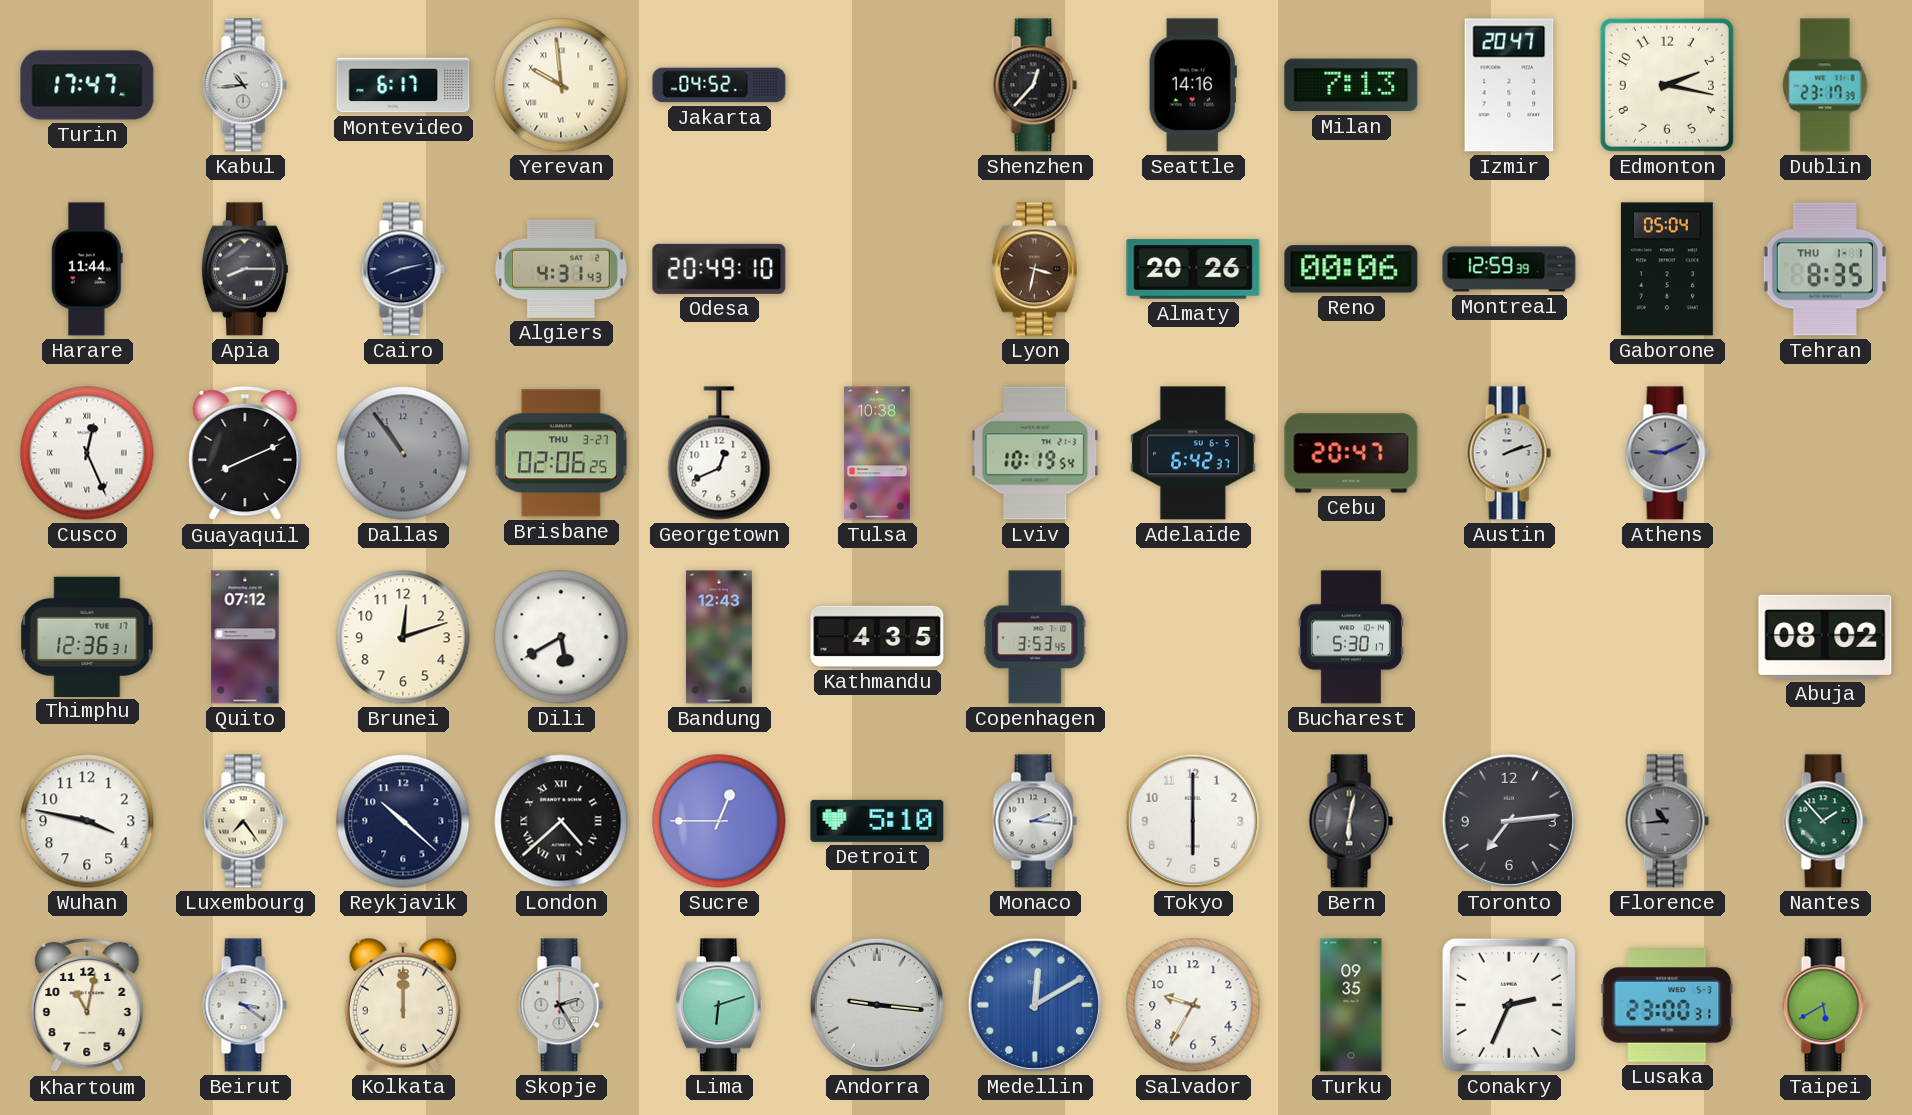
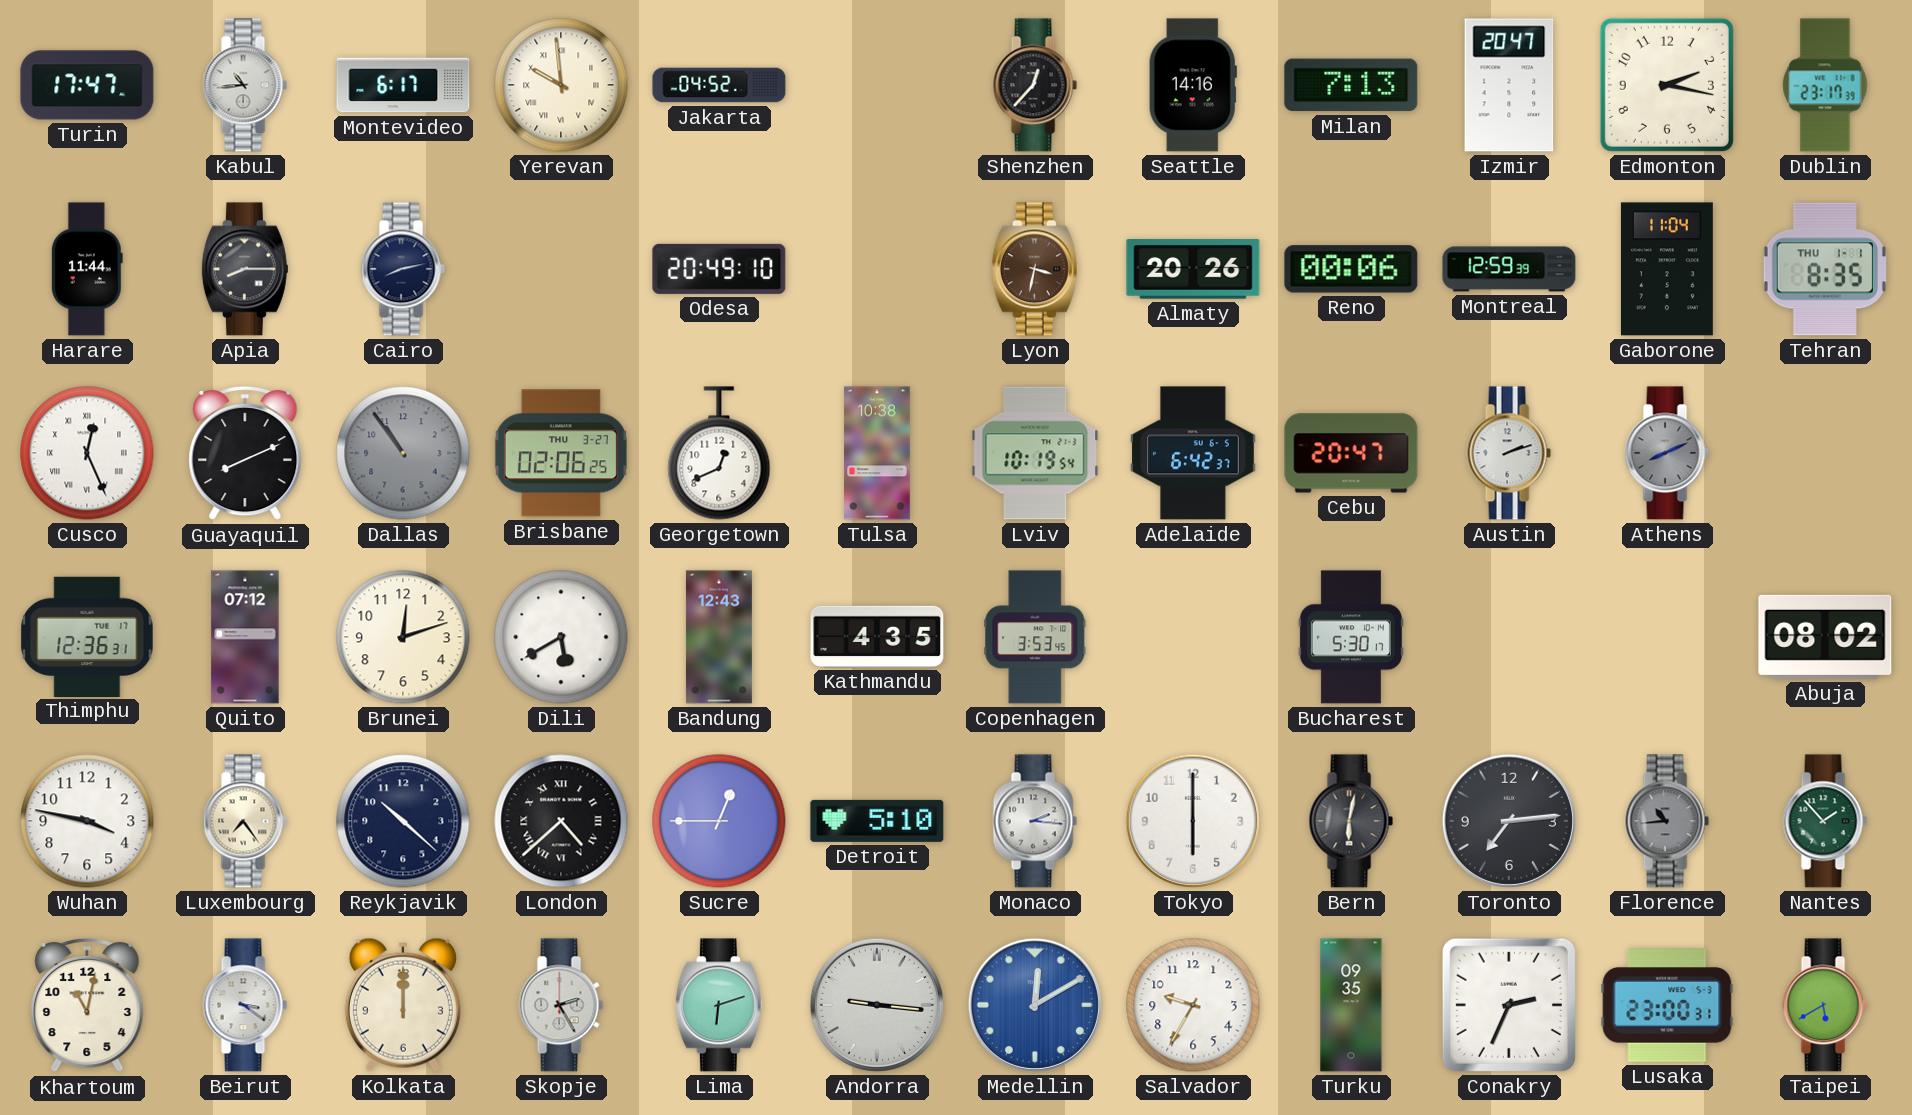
Algiers: 4:31 -> none
Gaborone: 05:04 -> 11:04
Athens: 9:11 -> 8:11
